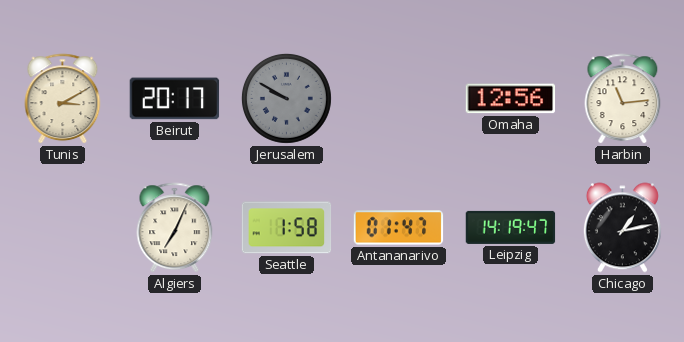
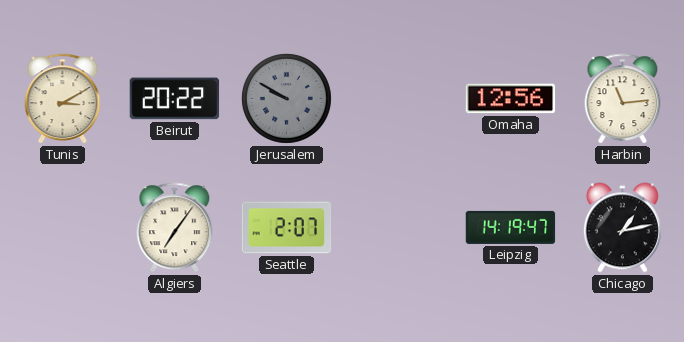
Beirut: 20:17 -> 20:22
Algiers: 7:04 -> 7:06
Seattle: 1:58 -> 2:07
Antananarivo: 01:47 -> none
